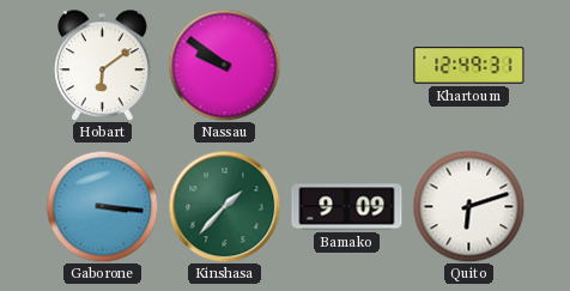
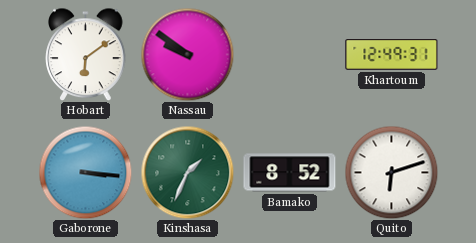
Kinshasa: 1:37 -> 1:34
Bamako: 9:09 -> 8:52
